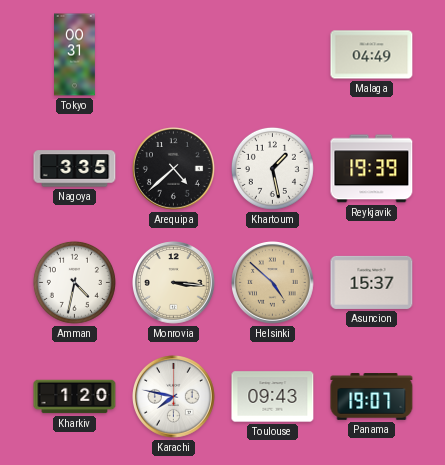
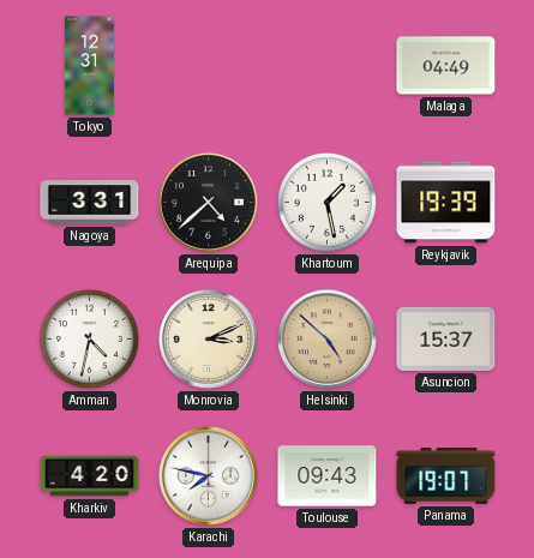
Tokyo: 00:31 -> 12:31
Nagoya: 3:35 -> 3:31
Monrovia: 3:16 -> 3:11
Kharkiv: 1:20 -> 4:20
